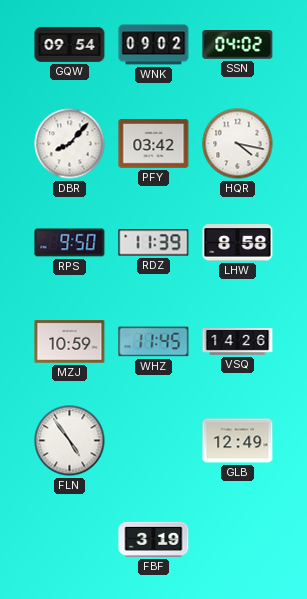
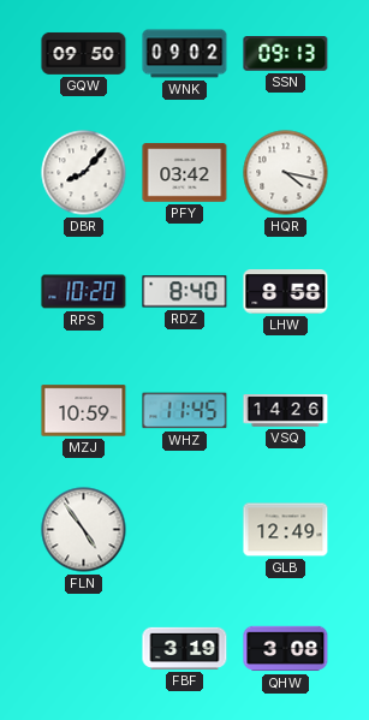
GQW: 09:54 -> 09:50
SSN: 04:02 -> 09:13
RPS: 9:50 -> 10:20
RDZ: 11:39 -> 8:40
QHW: none -> 3:08
